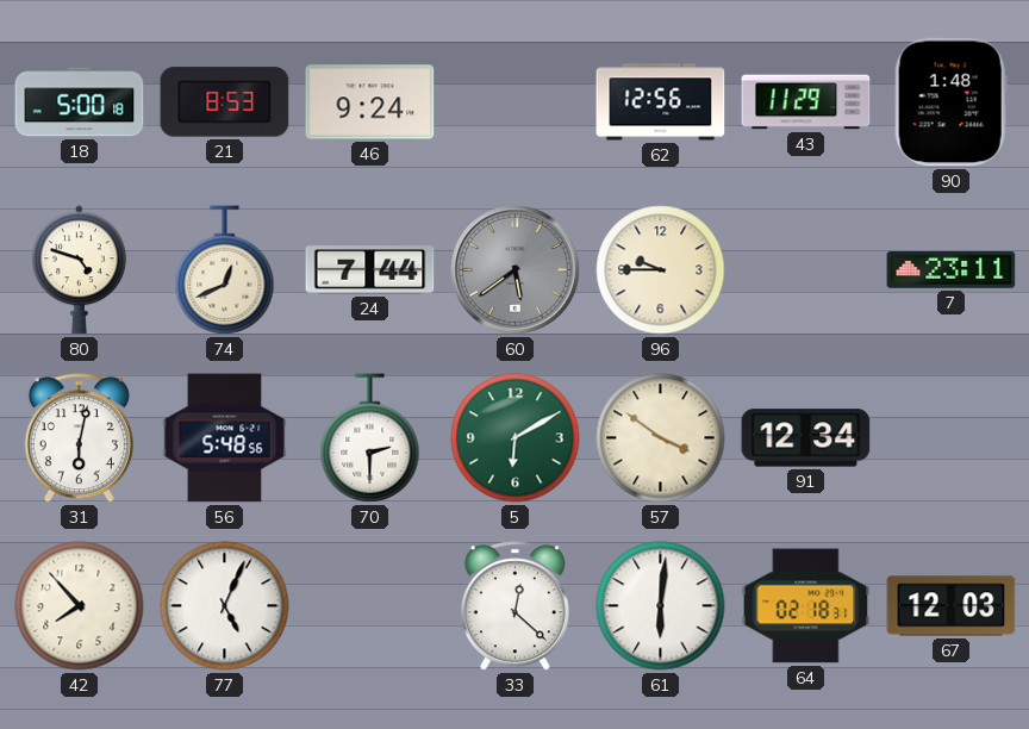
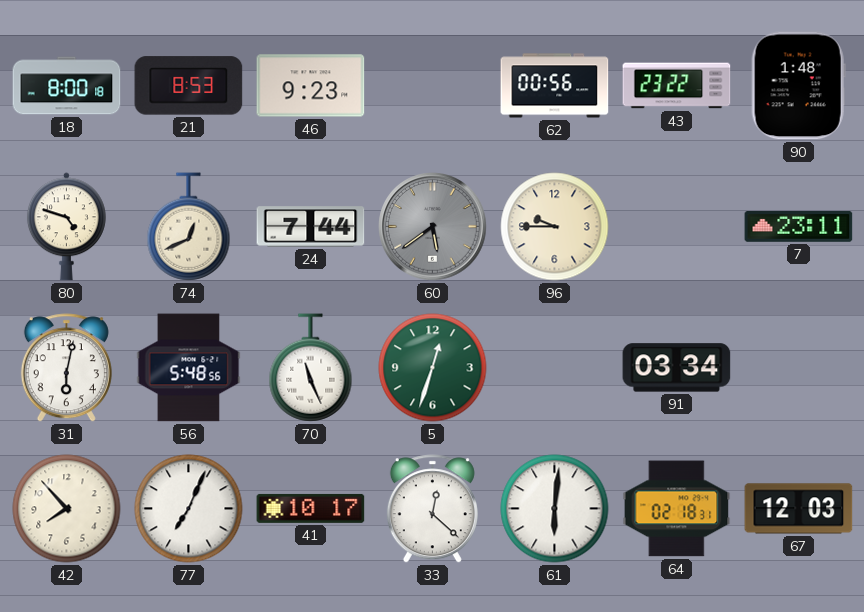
18: 5:00 -> 8:00
46: 9:24 -> 9:23
62: 12:56 -> 00:56
43: 11:29 -> 23:22
70: 2:30 -> 11:26
5: 6:10 -> 12:33
57: 3:51 -> none
91: 12:34 -> 03:34
77: 5:04 -> 7:04
41: none -> 10:17
